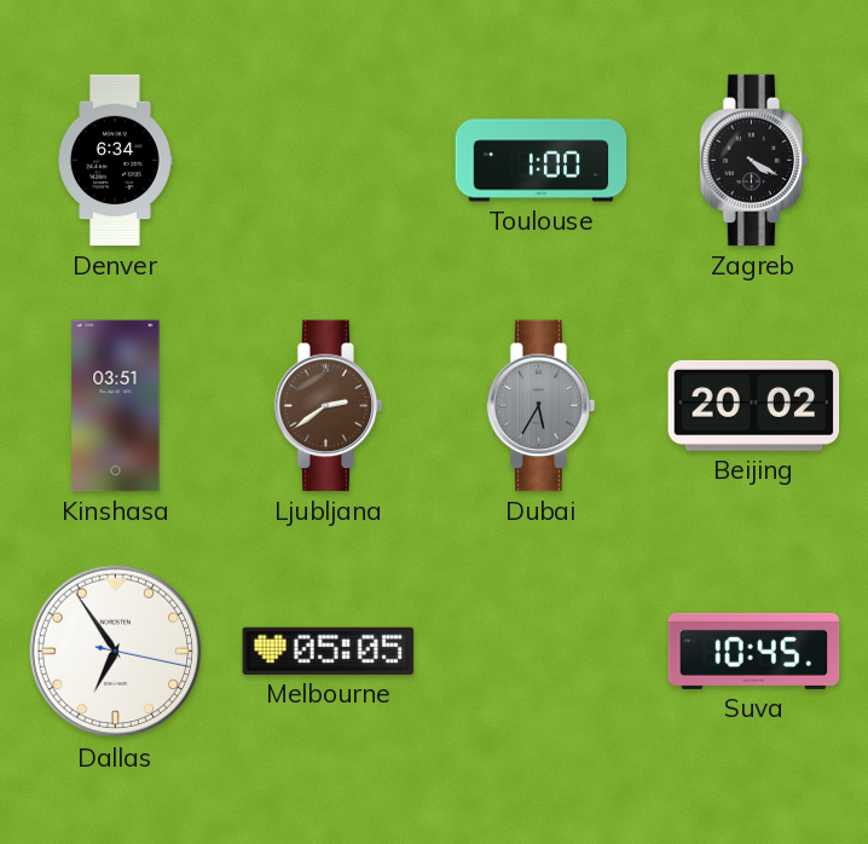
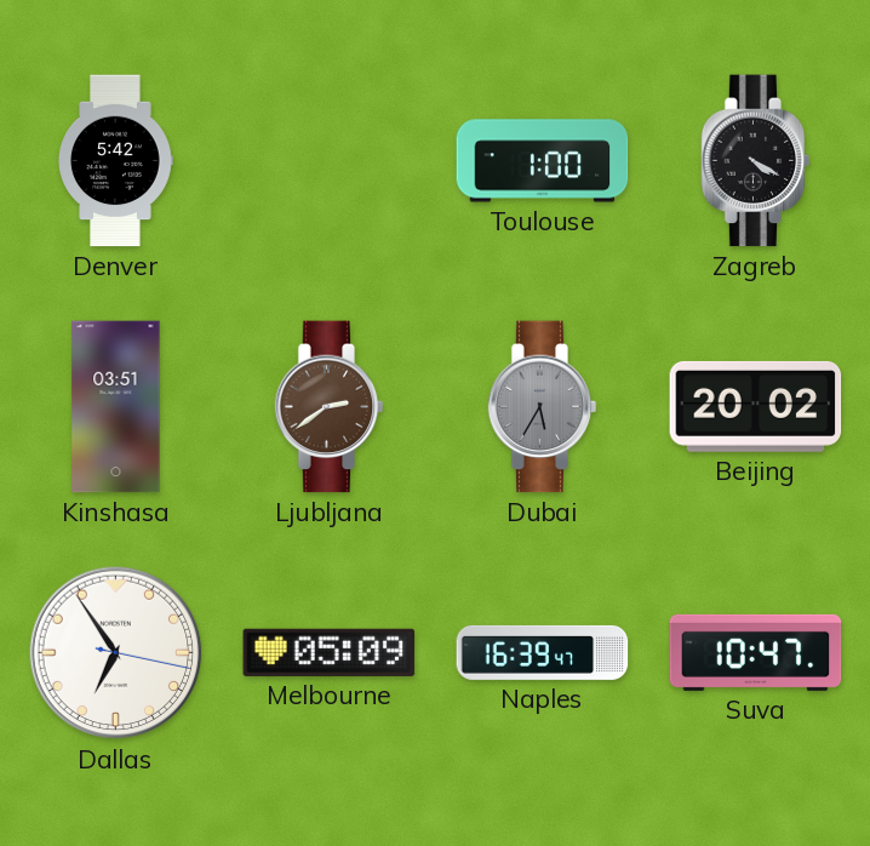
Denver: 6:34 -> 5:42
Melbourne: 05:05 -> 05:09
Naples: none -> 16:39
Suva: 10:45 -> 10:47
